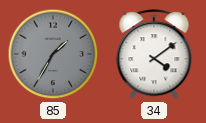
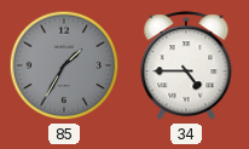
34: 4:09 -> 4:45
